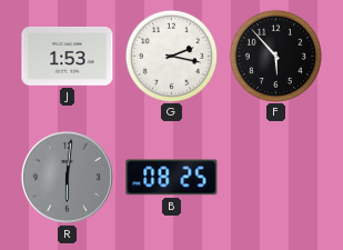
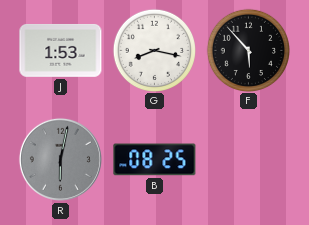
G: 2:17 -> 8:17
R: 6:01 -> 6:02
